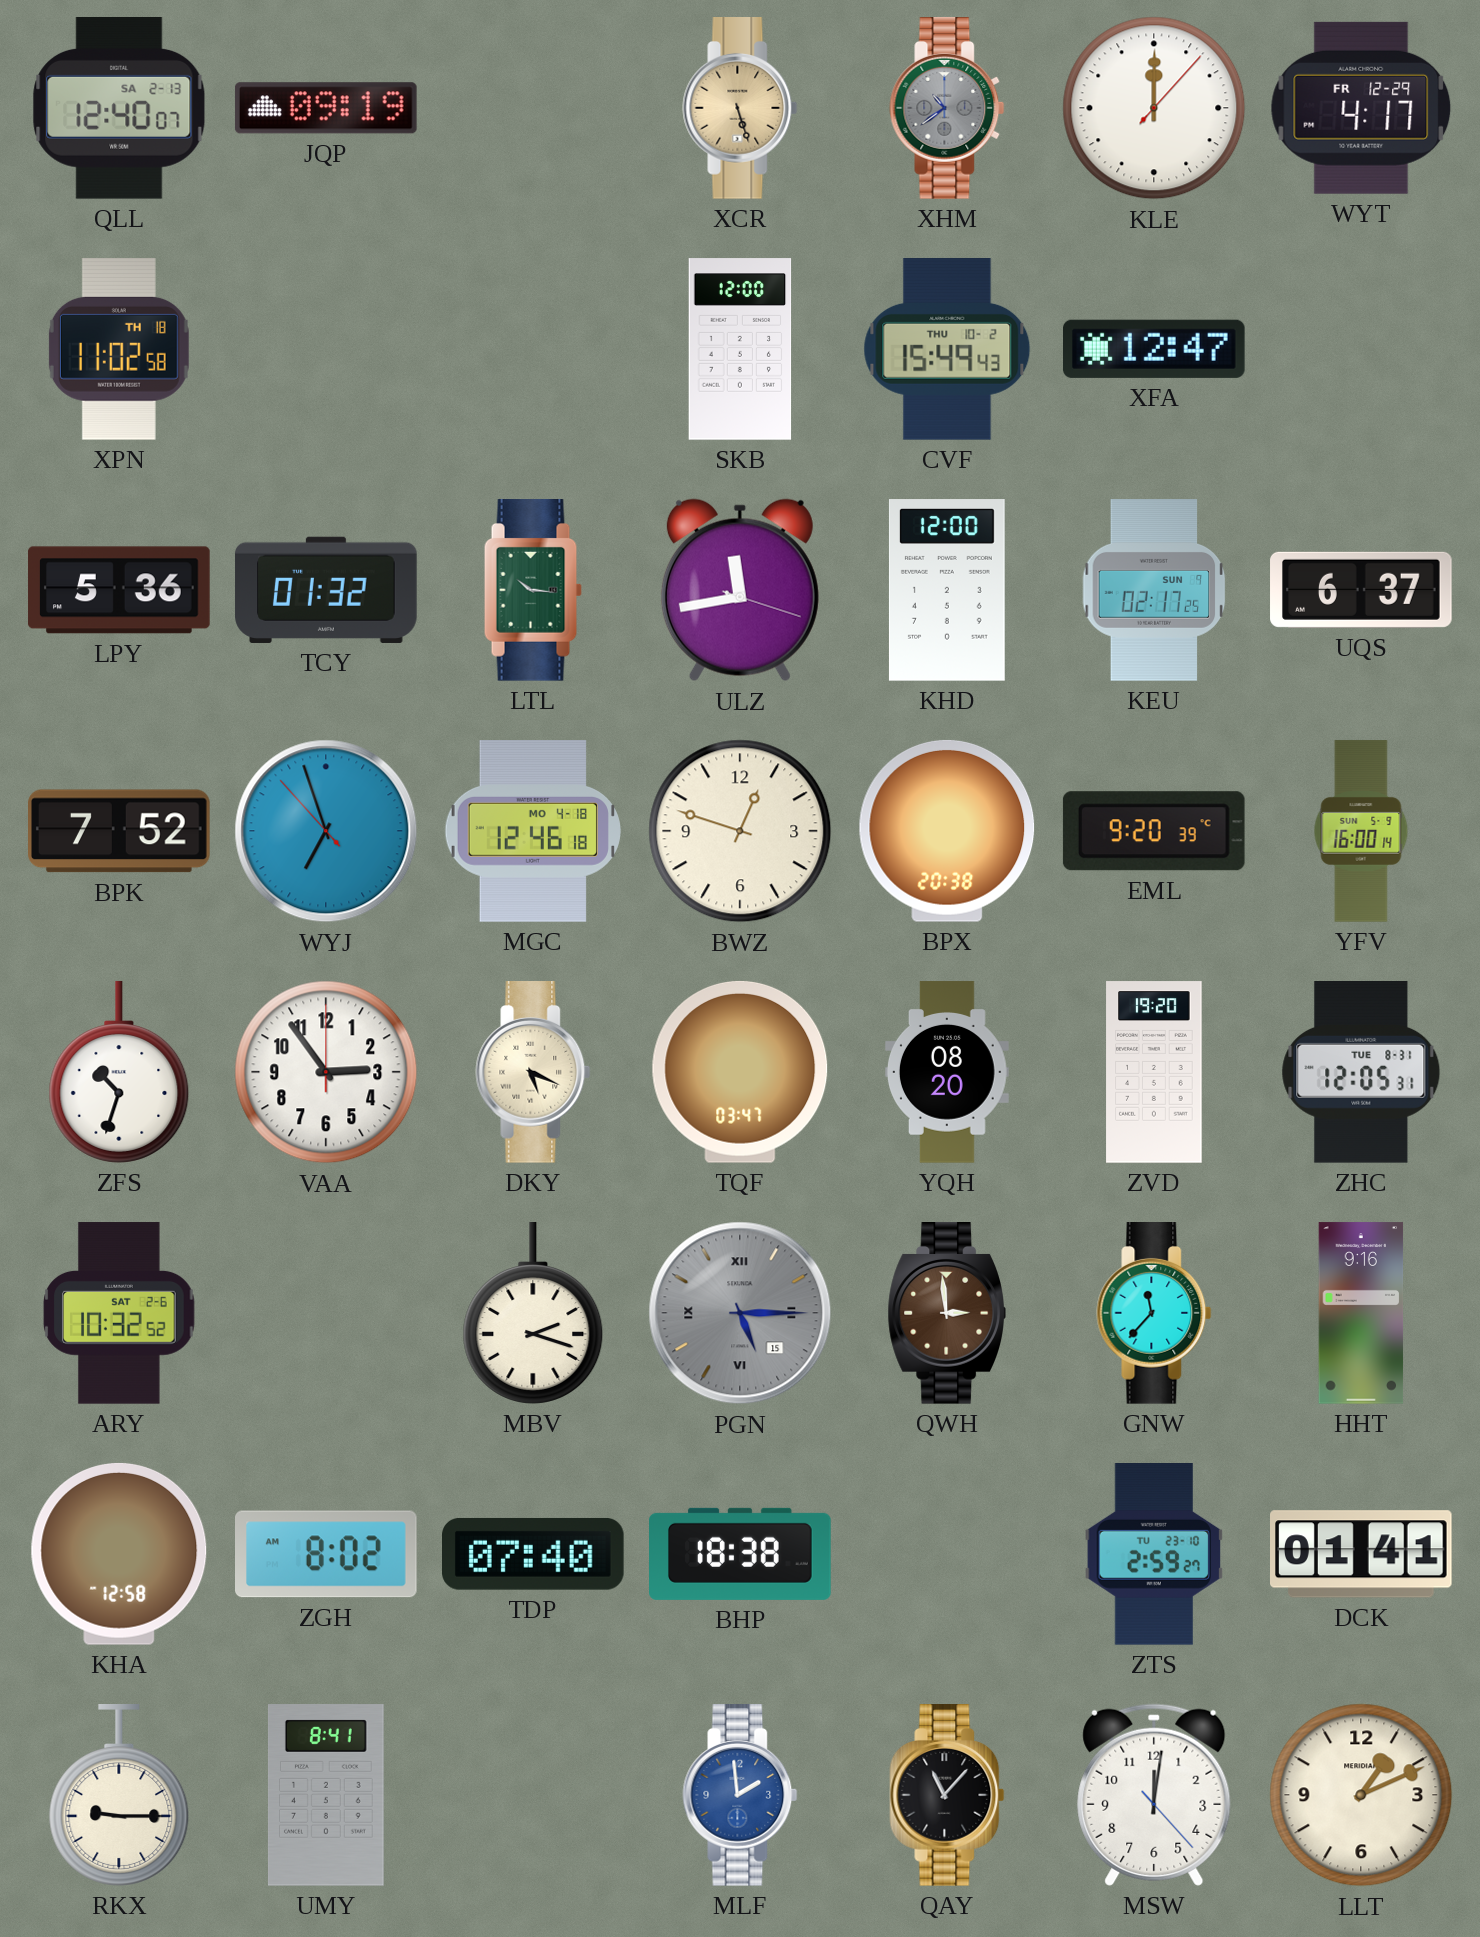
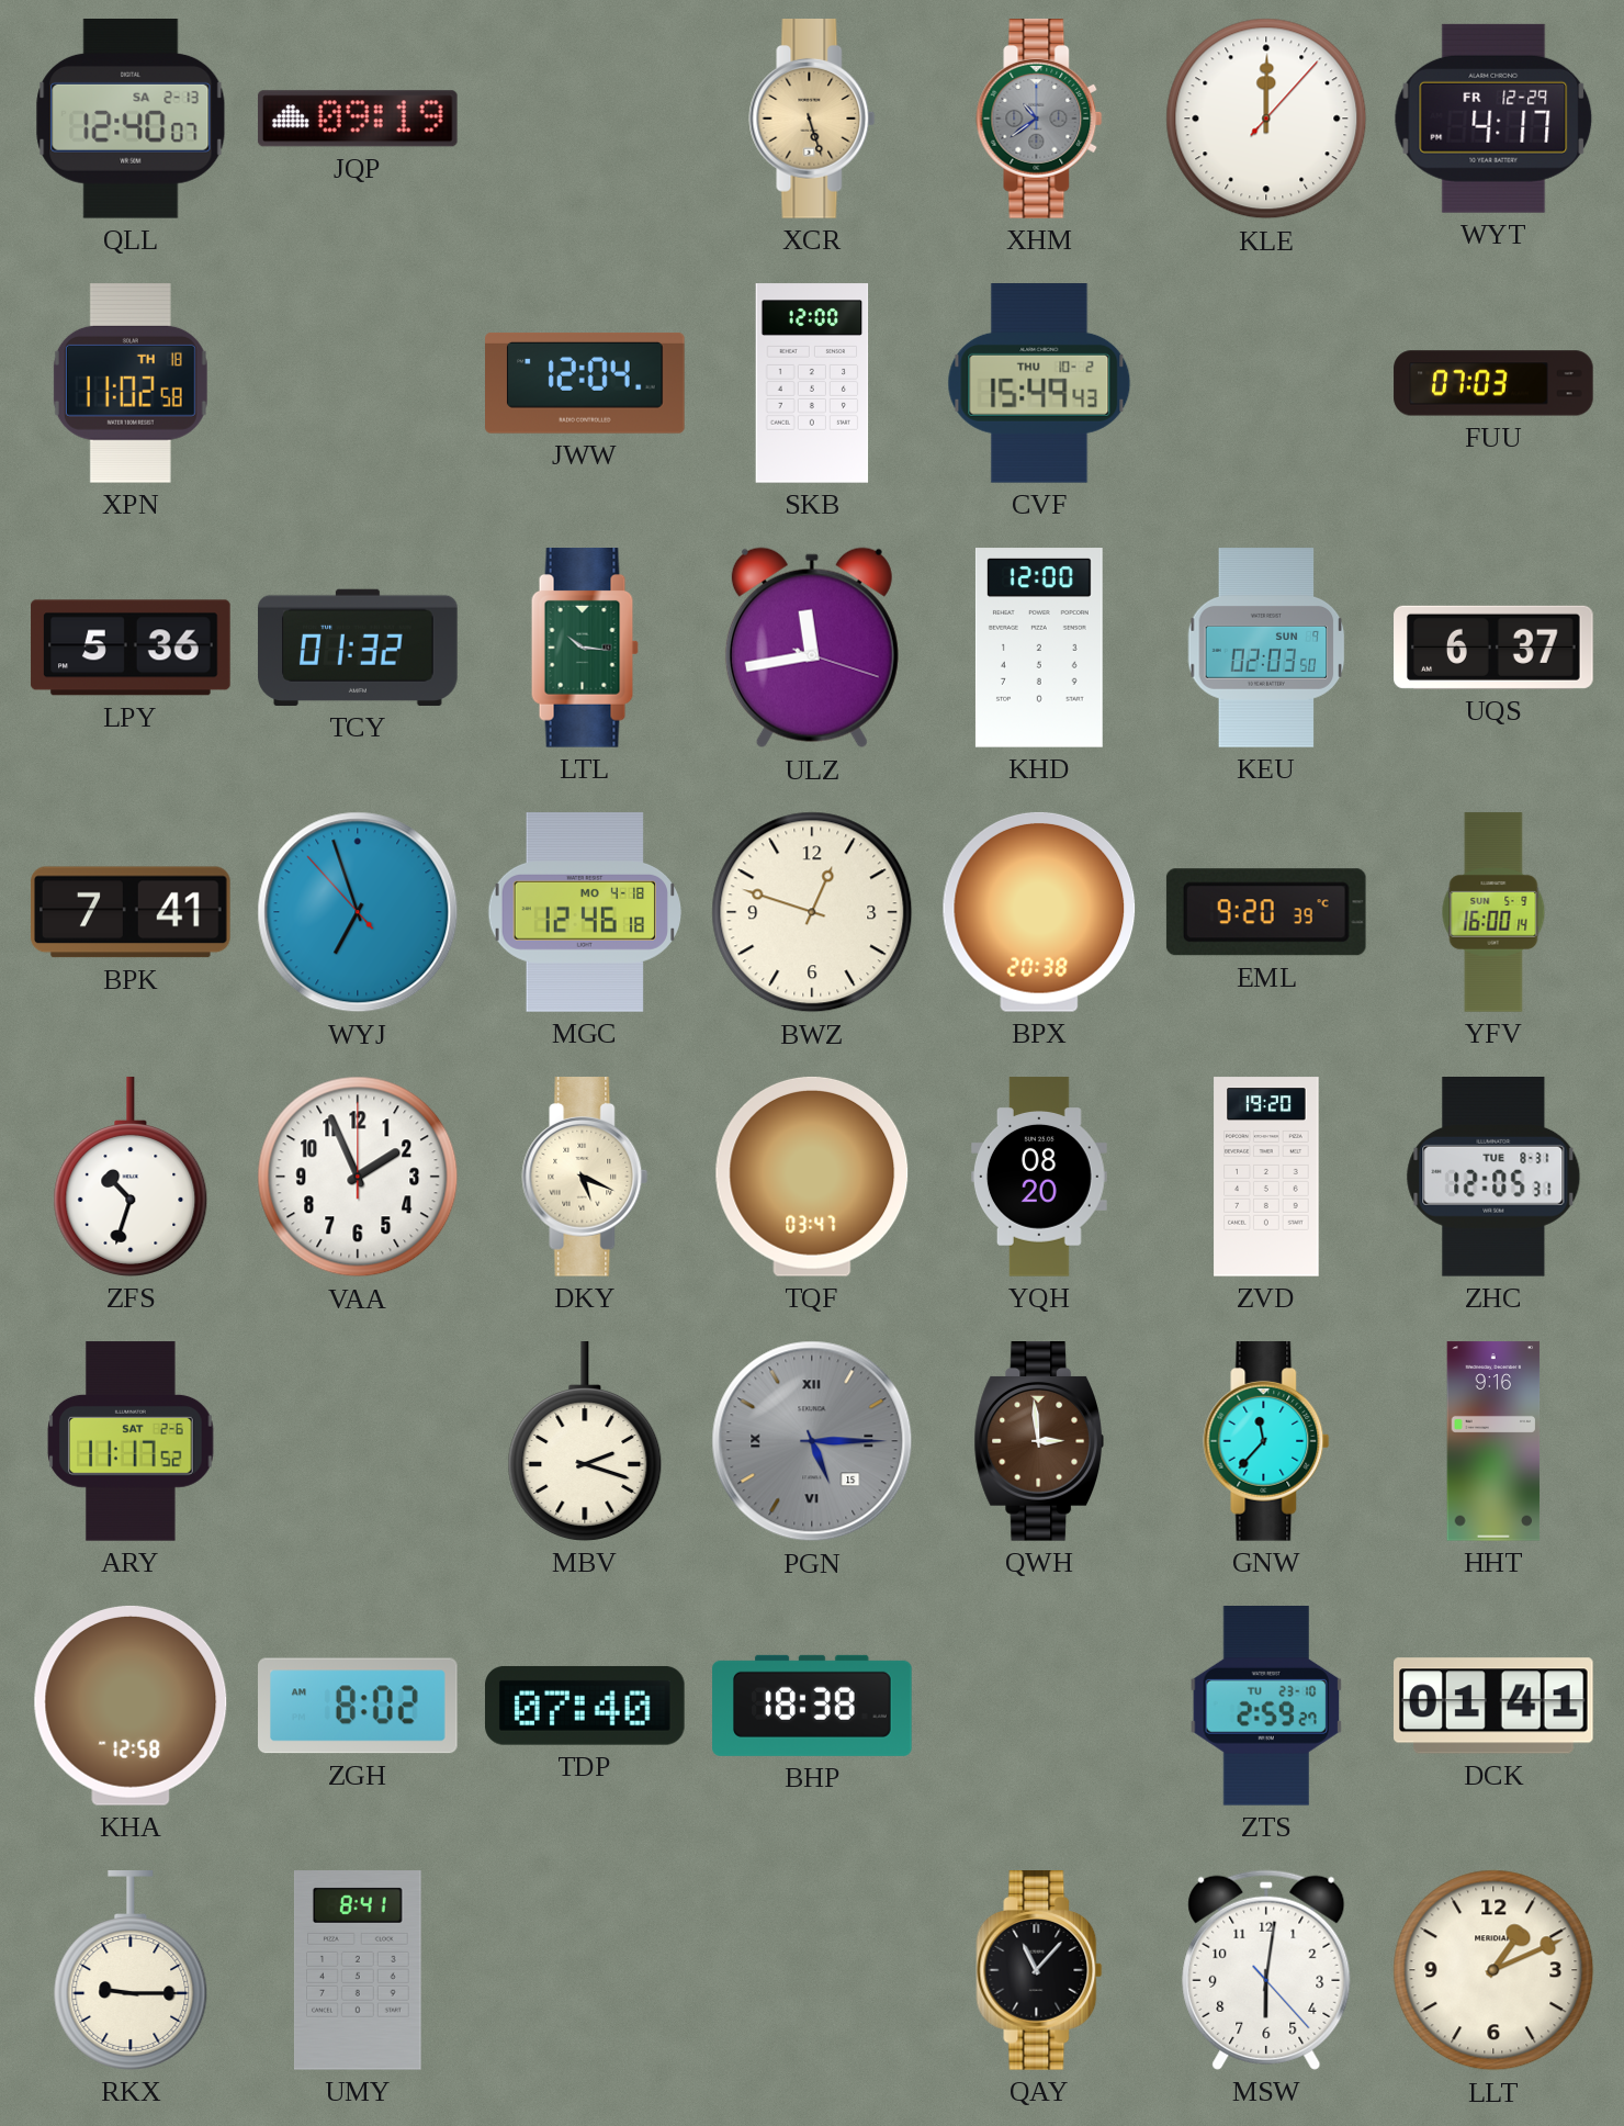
JWW: none -> 12:04
XFA: 12:47 -> none
FUU: none -> 07:03
KEU: 02:17 -> 02:03
BPK: 7:52 -> 7:41
VAA: 2:54 -> 1:56
ARY: 10:32 -> 11:17
MLF: 1:59 -> none
MSW: 12:01 -> 6:01
